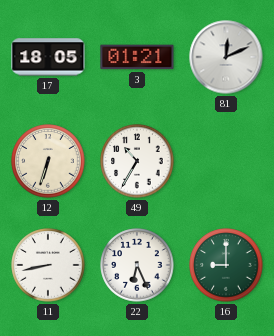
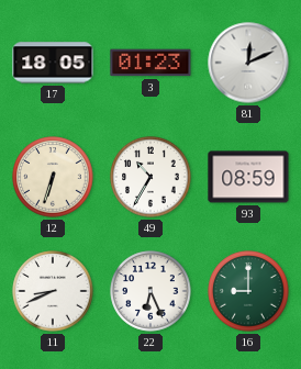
3: 01:21 -> 01:23
93: none -> 08:59
11: 8:43 -> 8:41
